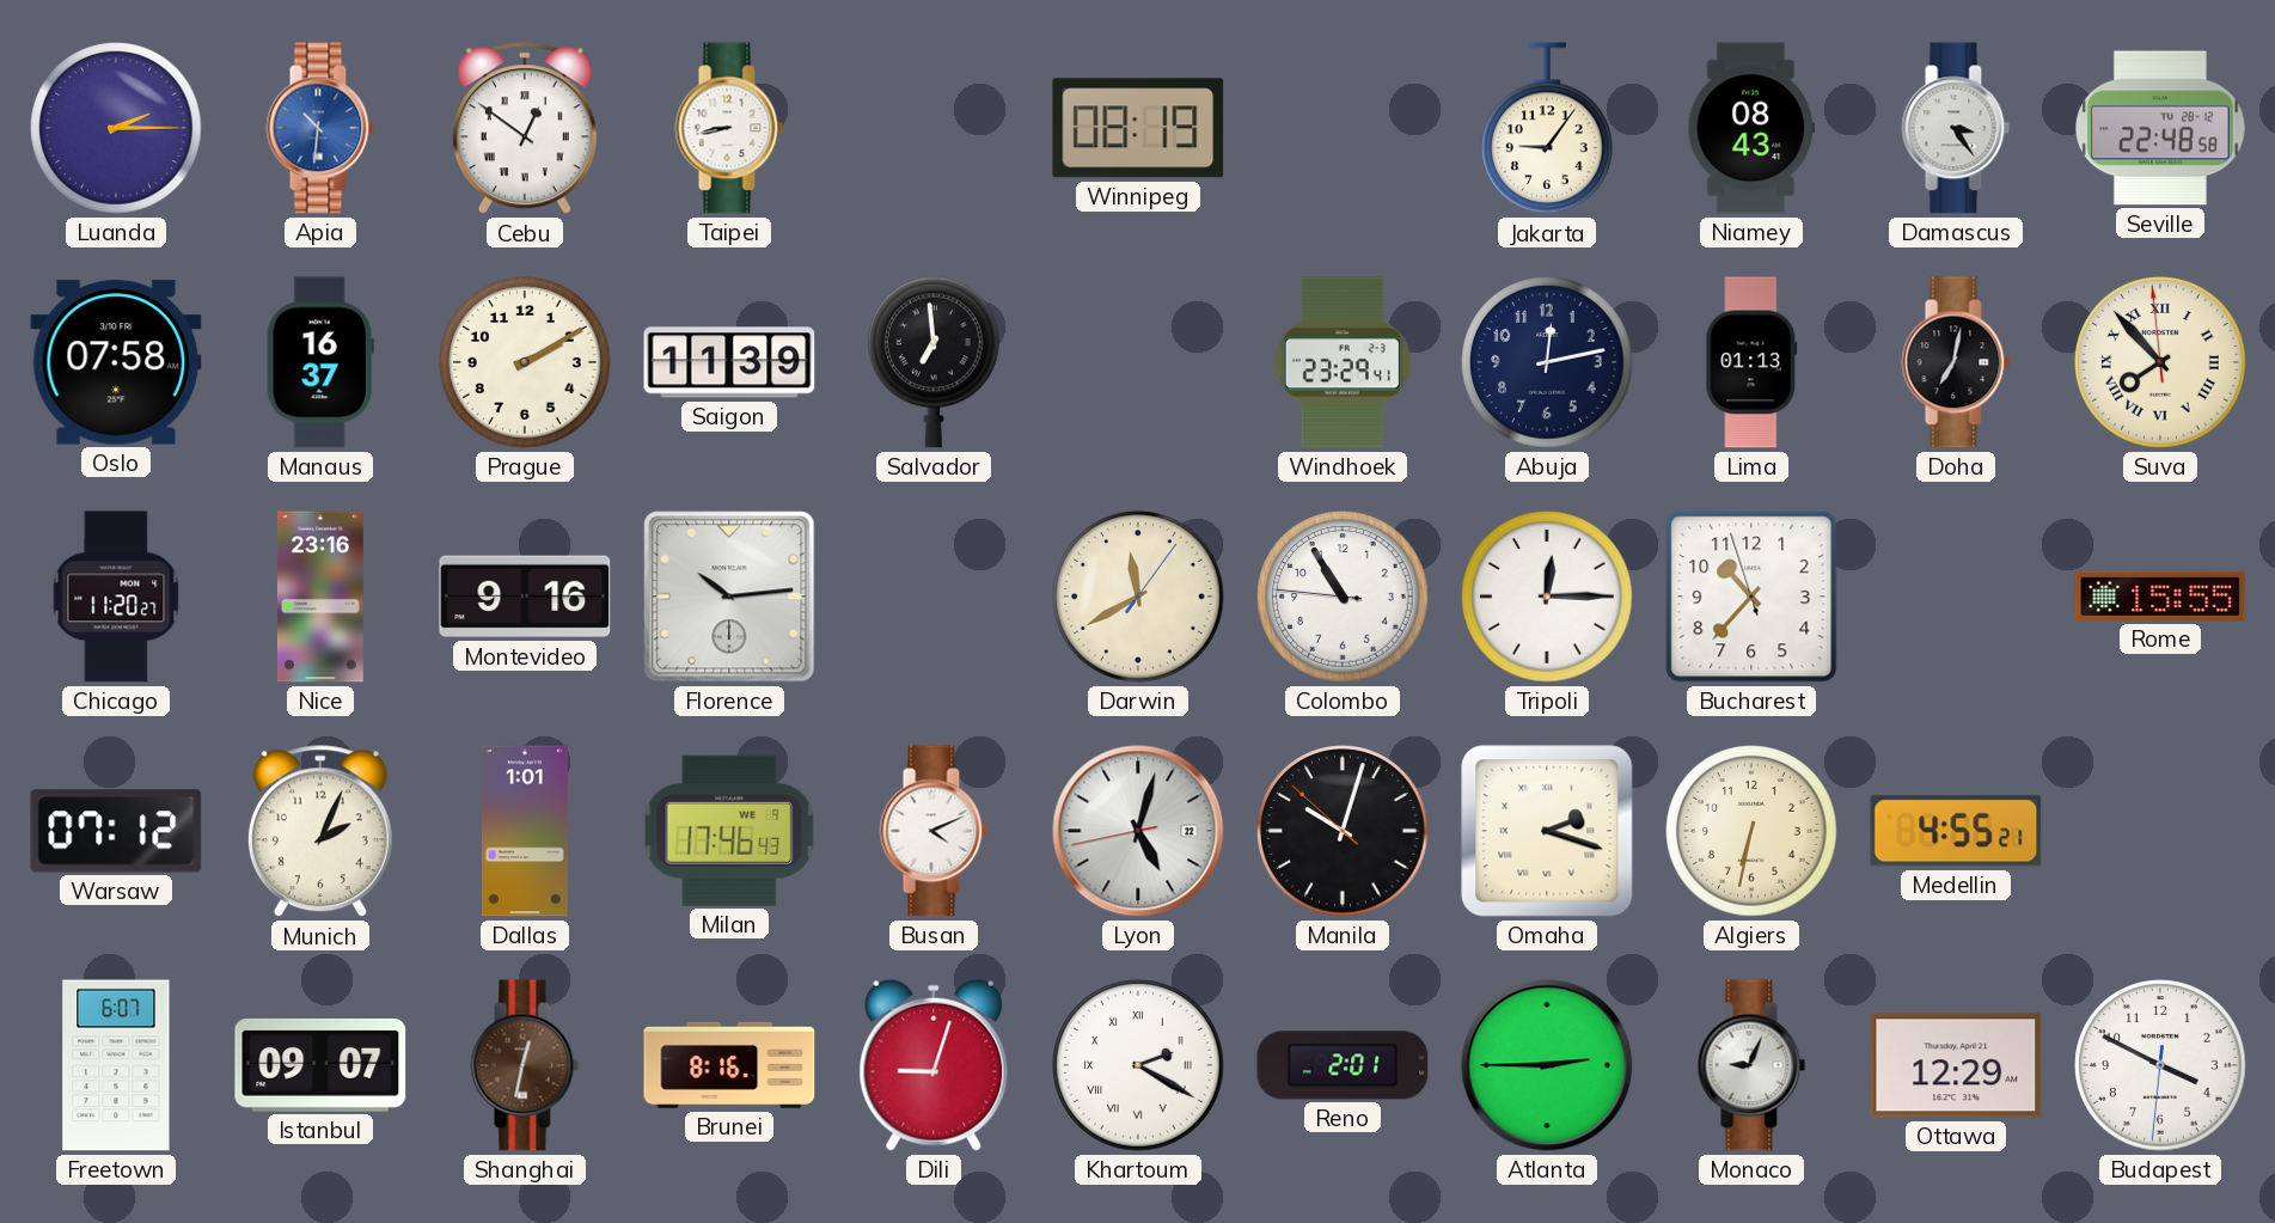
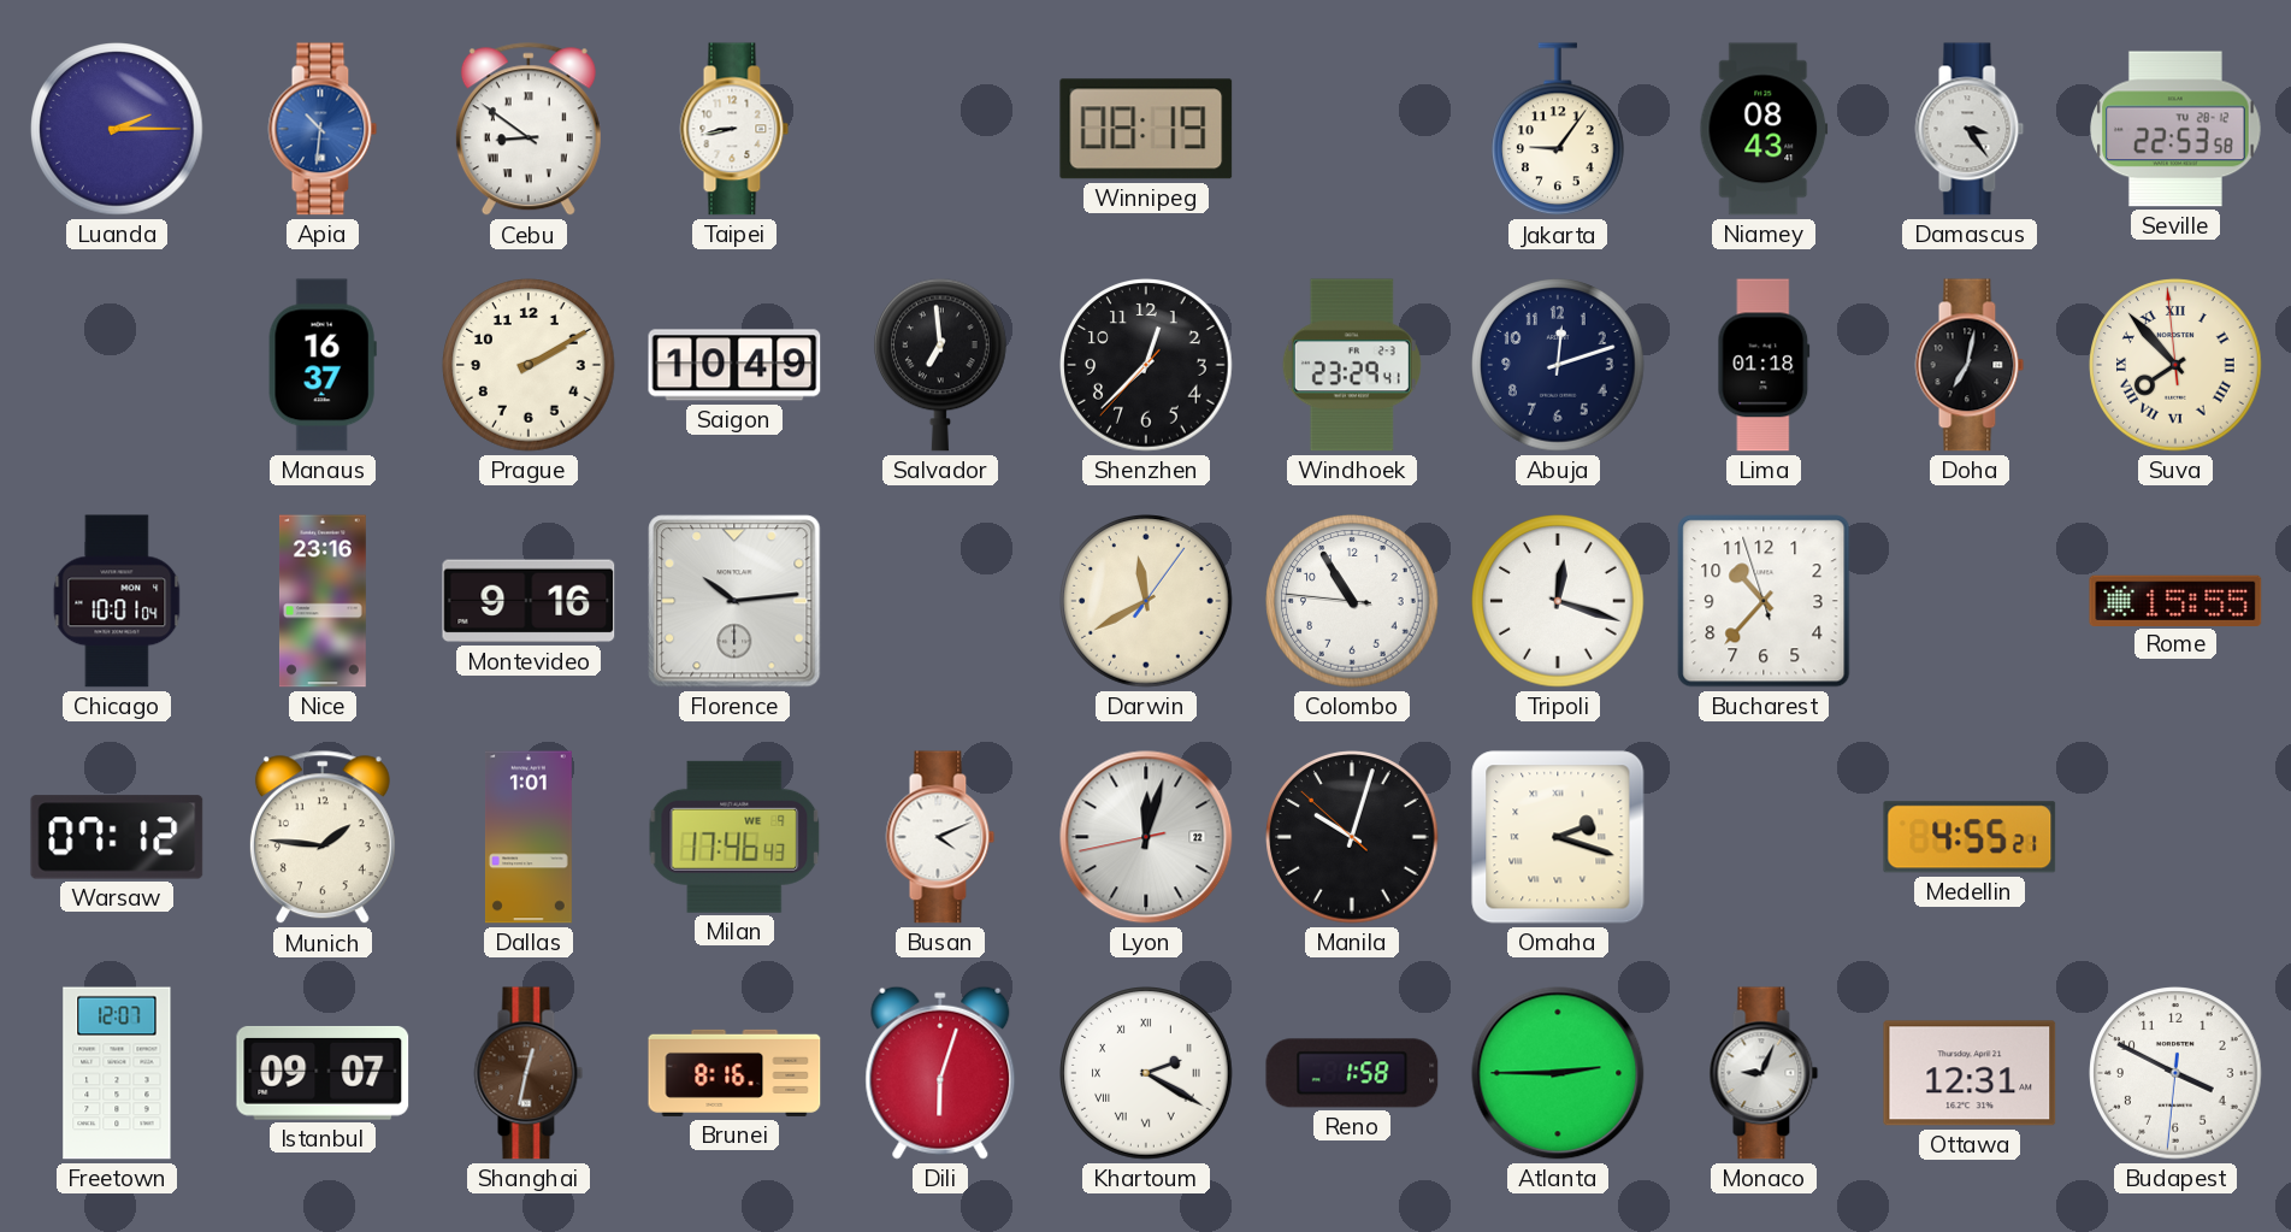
Cebu: 12:51 -> 8:51
Seville: 22:48 -> 22:53
Oslo: 07:58 -> none
Saigon: 11:39 -> 10:49
Shenzhen: none -> 12:37
Abuja: 12:13 -> 12:12
Lima: 01:13 -> 01:18
Chicago: 11:20 -> 10:01
Tripoli: 12:15 -> 12:18
Munich: 2:04 -> 1:46
Lyon: 5:02 -> 12:02
Algiers: 6:32 -> none
Freetown: 6:07 -> 12:07
Dili: 9:03 -> 6:03
Reno: 2:01 -> 1:58
Ottawa: 12:29 -> 12:31
